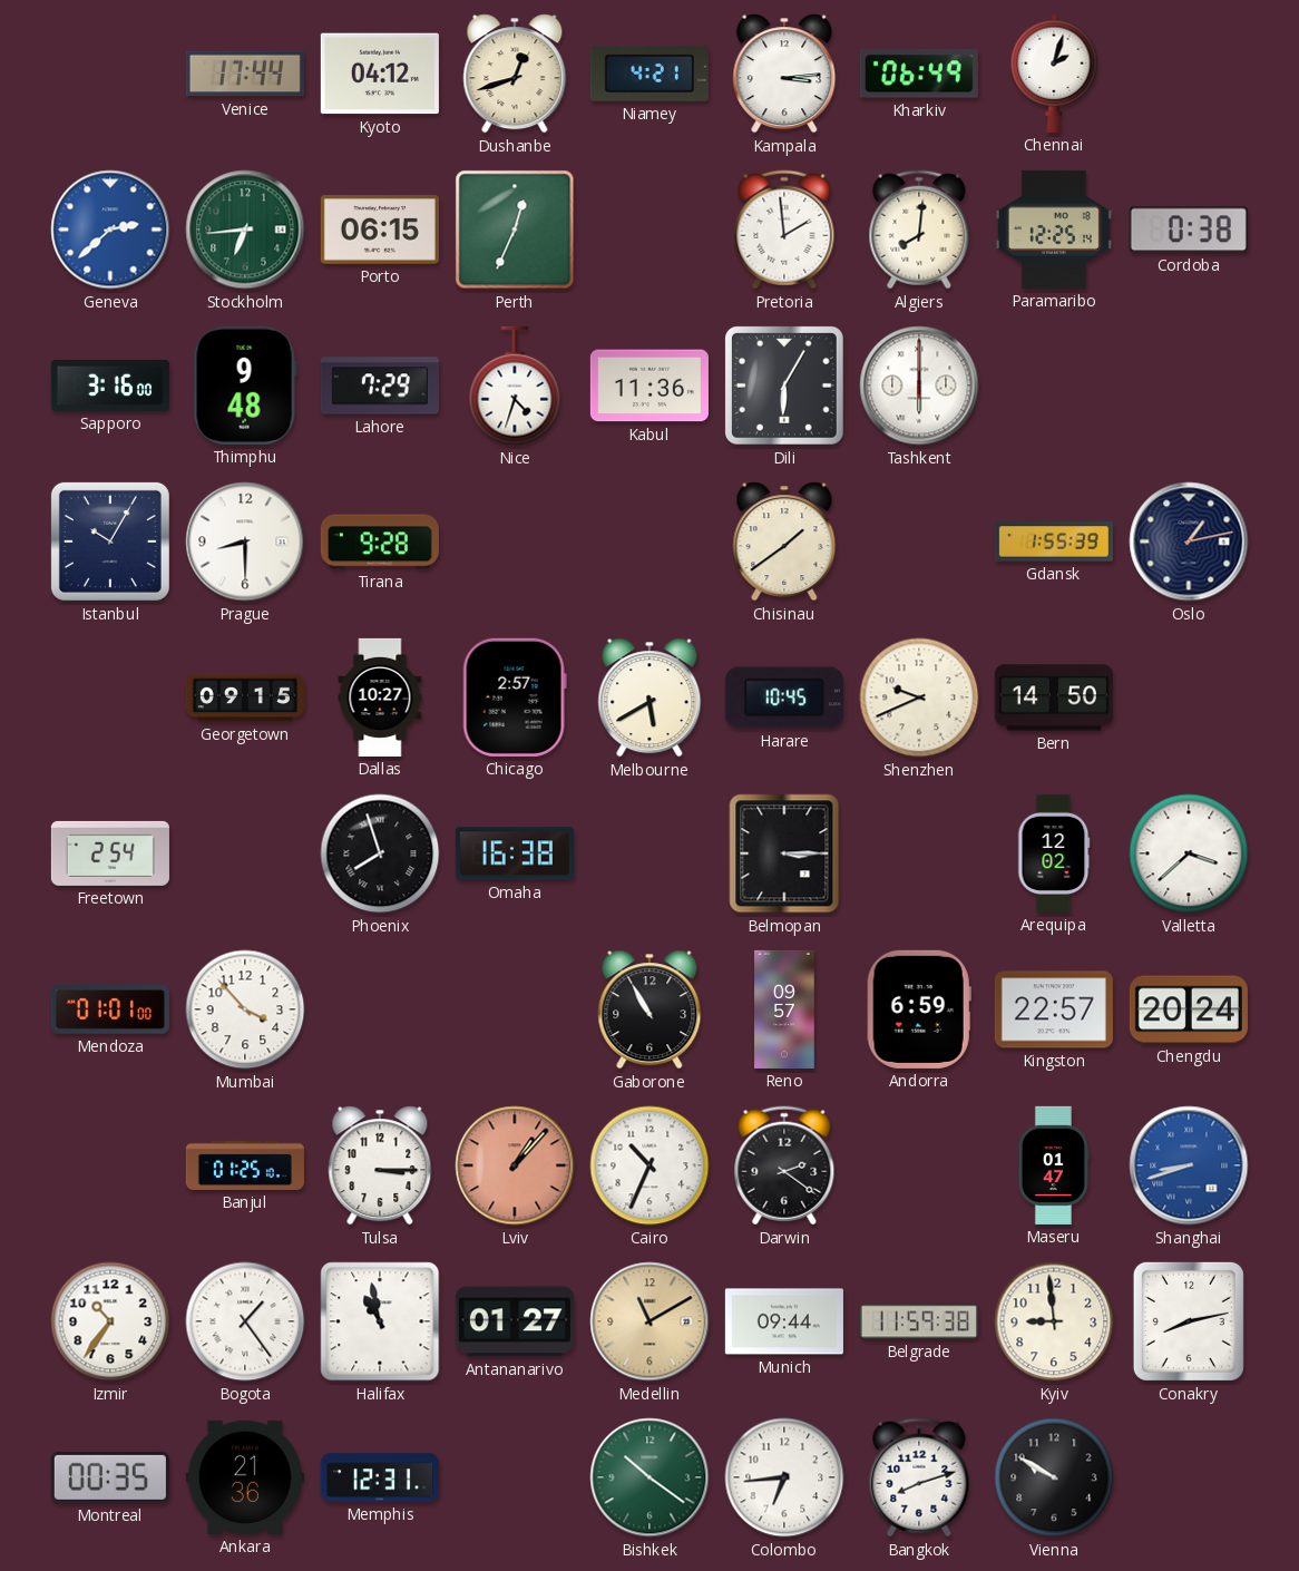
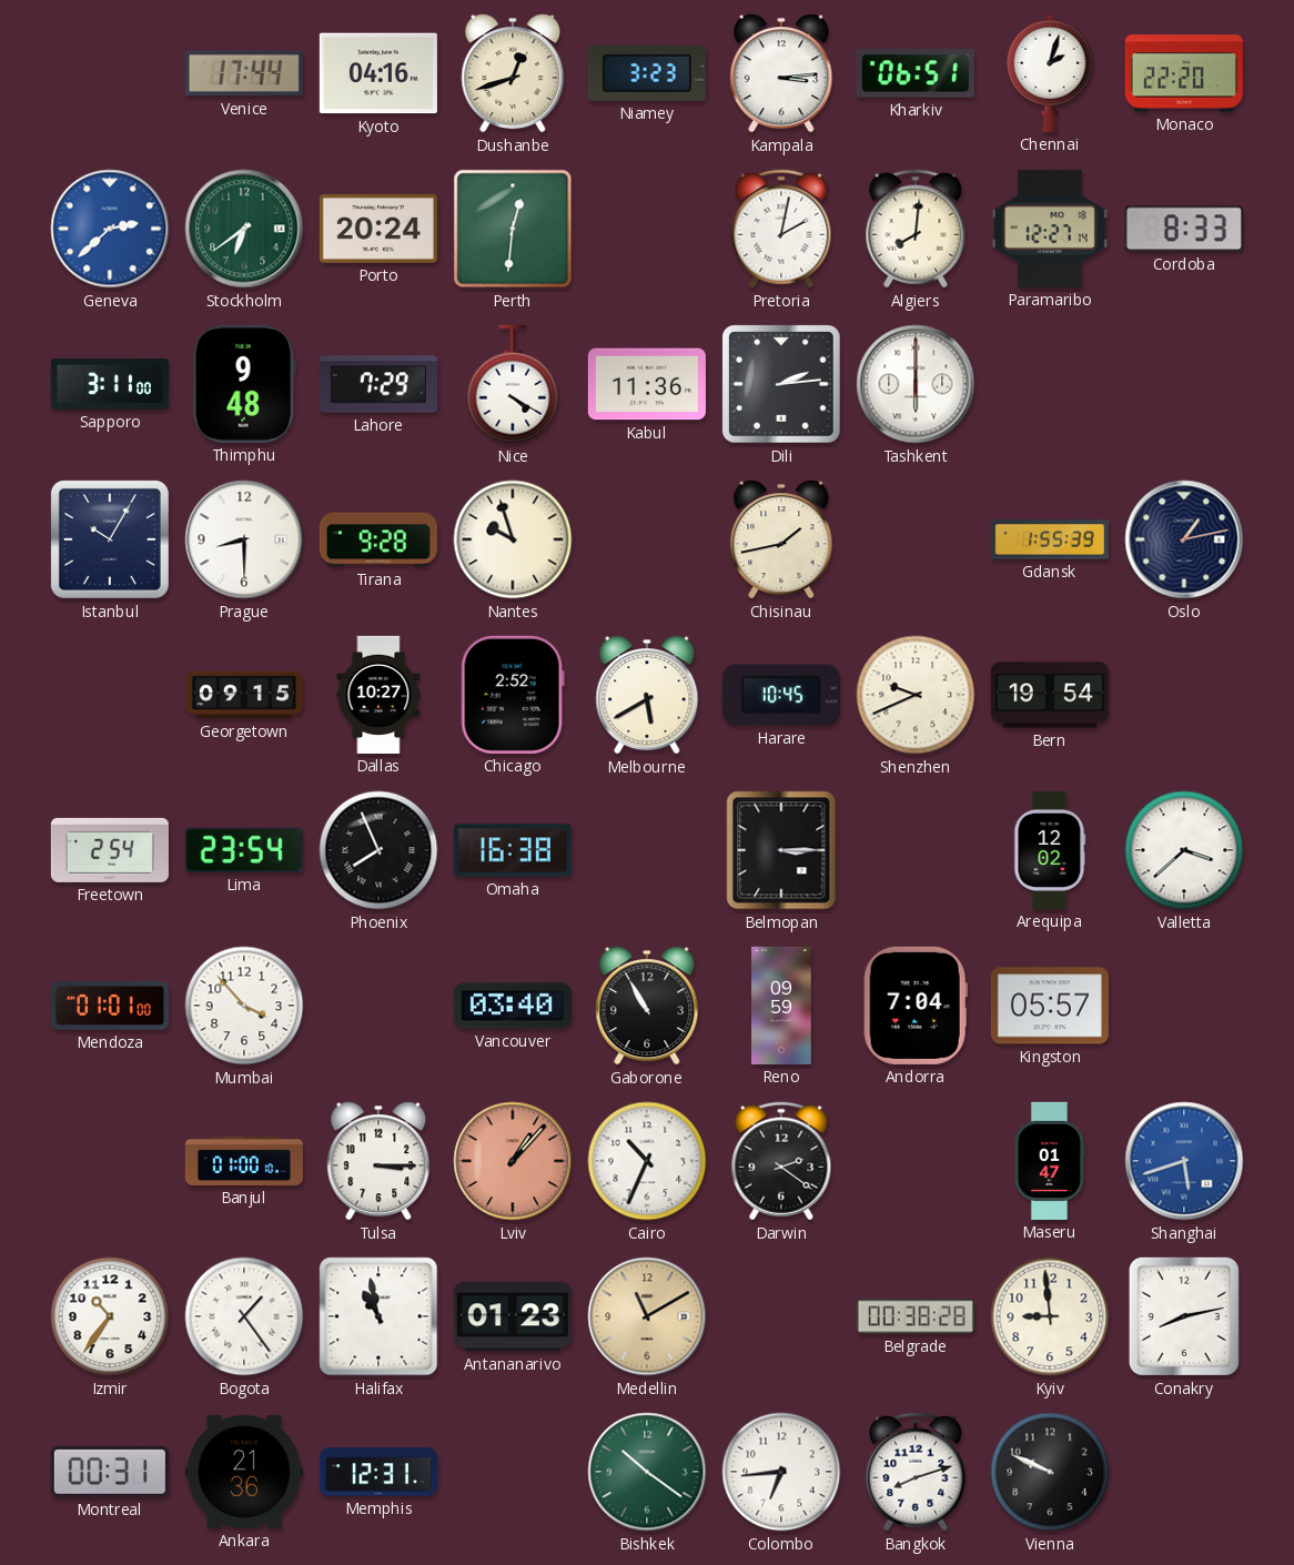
Kyoto: 04:12 -> 04:16
Niamey: 4:21 -> 3:23
Kharkiv: 06:49 -> 06:51
Monaco: none -> 22:20
Stockholm: 6:44 -> 6:39
Porto: 06:15 -> 20:24
Perth: 12:34 -> 12:31
Pretoria: 1:59 -> 2:02
Paramaribo: 12:25 -> 12:27
Cordoba: 0:38 -> 8:33
Sapporo: 3:16 -> 3:11
Nice: 4:33 -> 4:20
Dili: 6:05 -> 2:14
Nantes: none -> 9:57
Chisinau: 1:39 -> 1:43
Chicago: 2:57 -> 2:52
Bern: 14:50 -> 19:54
Lima: none -> 23:54
Phoenix: 7:57 -> 7:56
Vancouver: none -> 03:40
Reno: 09:57 -> 09:59
Andorra: 6:59 -> 7:04
Kingston: 22:57 -> 05:57
Chengdu: 20:24 -> none
Banjul: 01:25 -> 01:00
Shanghai: 8:42 -> 5:42
Antananarivo: 01:27 -> 01:23
Munich: 09:44 -> none
Belgrade: 11:59 -> 00:38
Montreal: 00:35 -> 00:31
Vienna: 9:50 -> 9:49
